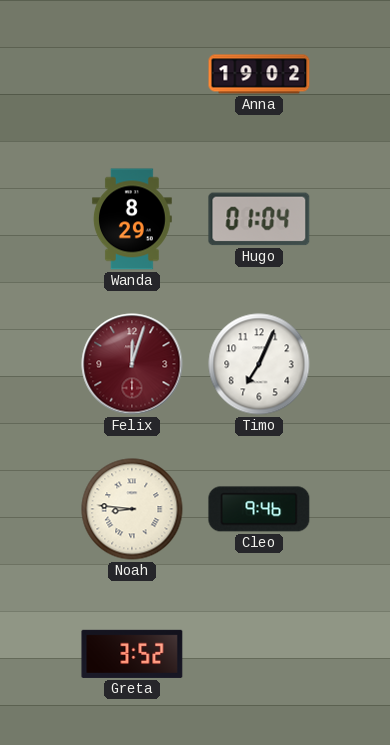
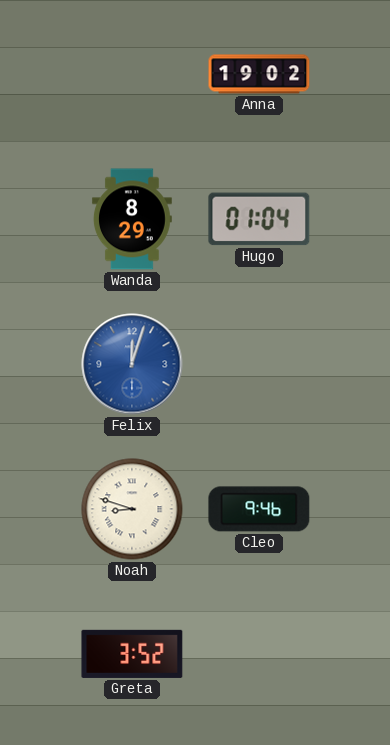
Felix dial: burgundy -> blue
Timo: 7:04 -> none
Noah: 8:46 -> 8:48
